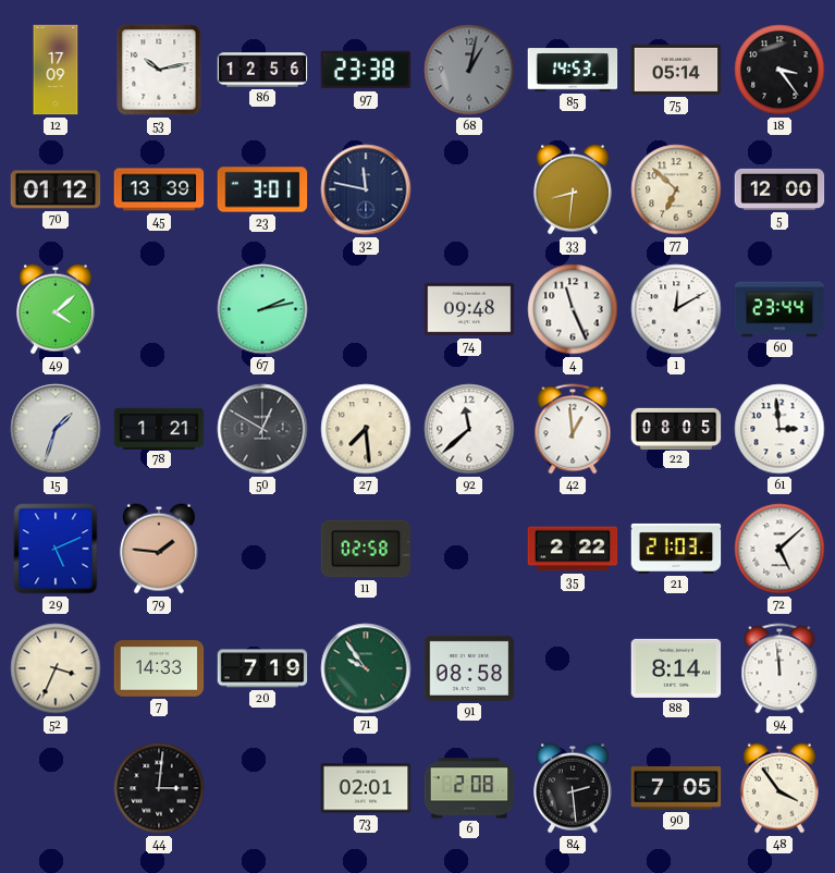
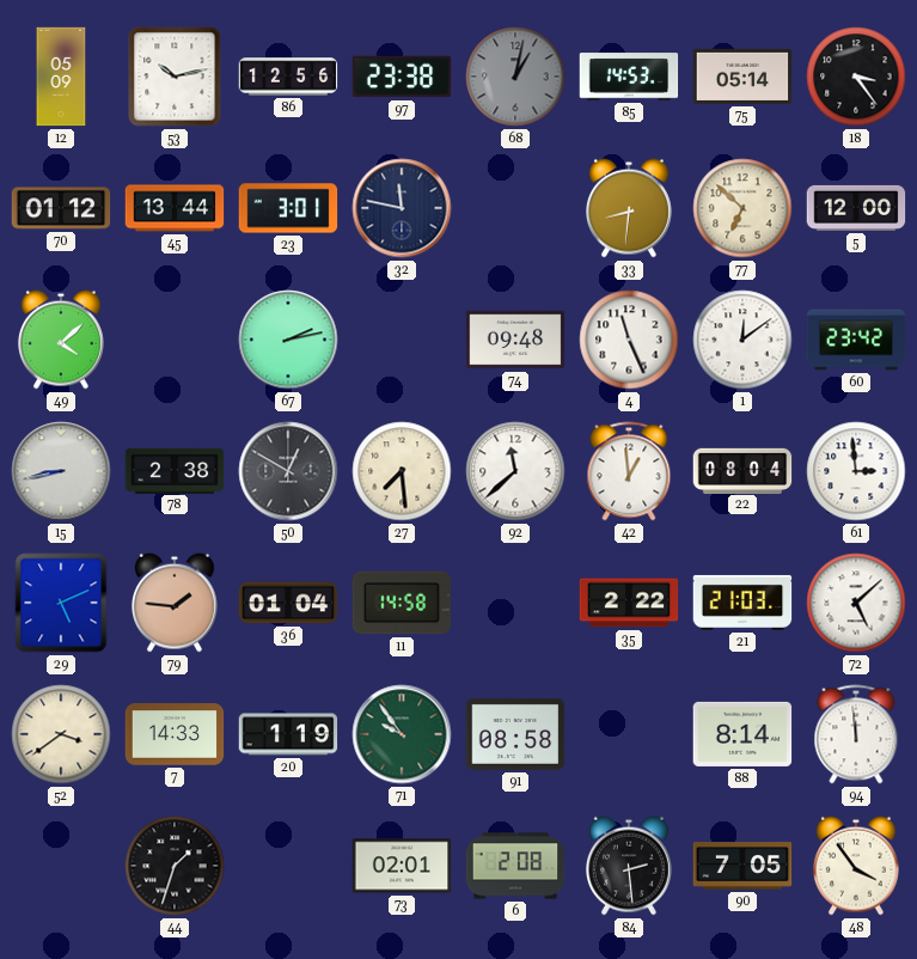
12: 17:09 -> 05:09
45: 13:39 -> 13:44
1: 12:10 -> 12:09
60: 23:44 -> 23:42
15: 1:33 -> 8:43
78: 1:21 -> 2:38
22: 08:05 -> 08:04
36: none -> 01:04
11: 02:58 -> 14:58
52: 3:34 -> 3:39
20: 7:19 -> 1:19
44: 3:01 -> 1:33
